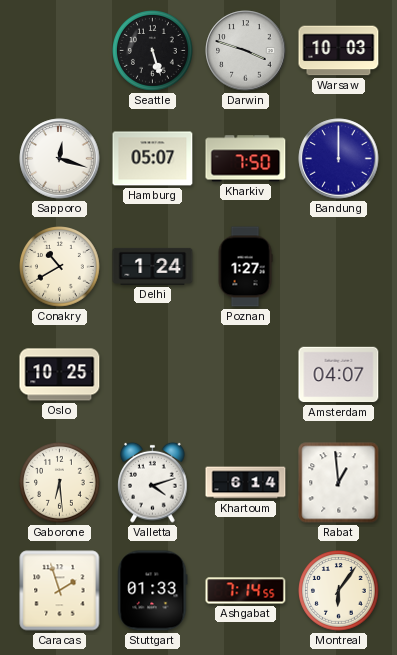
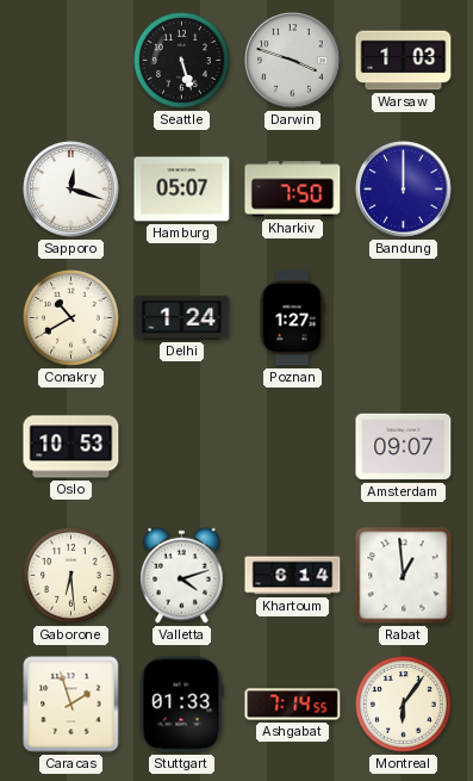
Warsaw: 10:03 -> 1:03
Oslo: 10:25 -> 10:53
Amsterdam: 04:07 -> 09:07
